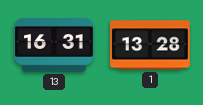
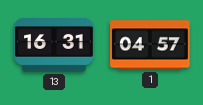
1: 13:28 -> 04:57
